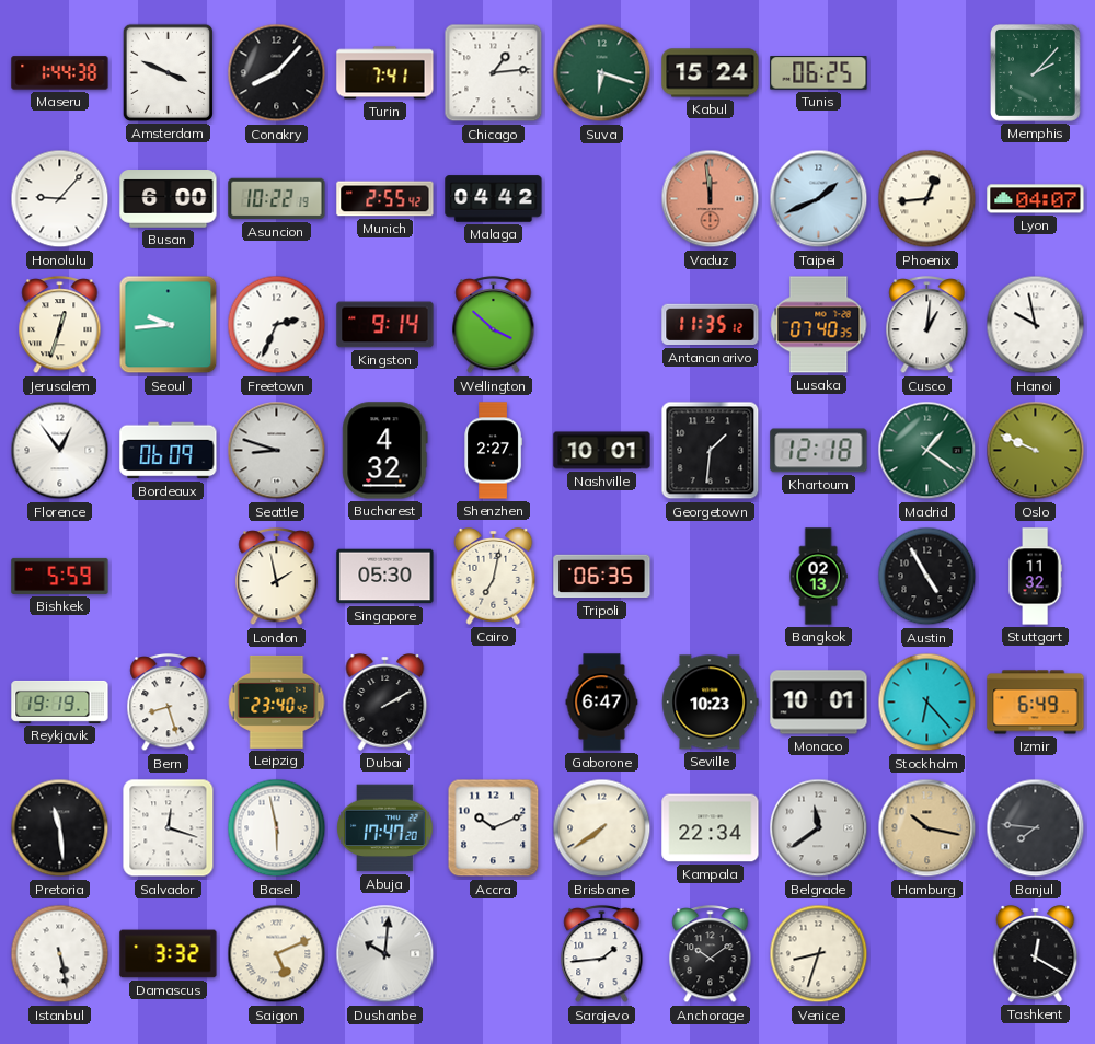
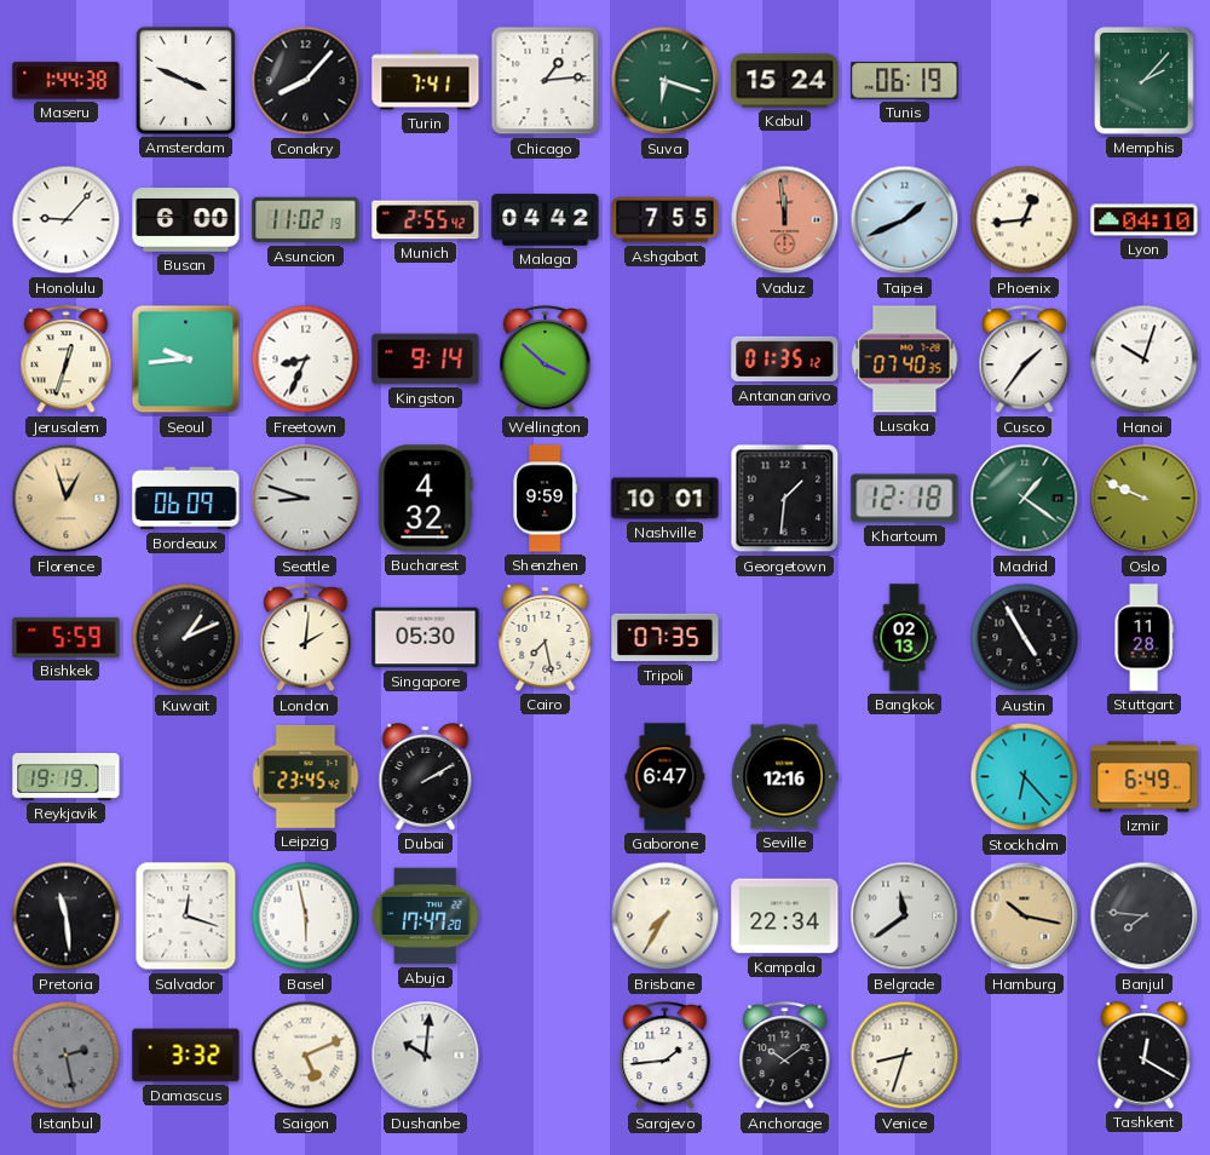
Tunis: 06:25 -> 06:19
Asuncion: 10:22 -> 11:02
Ashgabat: none -> 7:55
Lyon: 04:07 -> 04:10
Freetown: 2:34 -> 8:34
Antananarivo: 11:35 -> 01:35
Cusco: 1:01 -> 1:36
Hanoi: 9:58 -> 10:03
Florence: 12:54 -> 12:57
Florence dial: white -> champagne
Shenzhen: 2:27 -> 9:59
Kuwait: none -> 1:11
London: 1:58 -> 2:01
Cairo: 7:02 -> 7:28
Tripoli: 06:35 -> 07:35
Stuttgart: 11:32 -> 11:28
Bern: 8:27 -> none
Leipzig: 23:40 -> 23:45
Seville: 10:23 -> 12:16
Monaco: 10:01 -> none
Accra: 10:11 -> none
Brisbane: 7:39 -> 7:35
Istanbul: 5:28 -> 2:28
Istanbul dial: white -> grey
